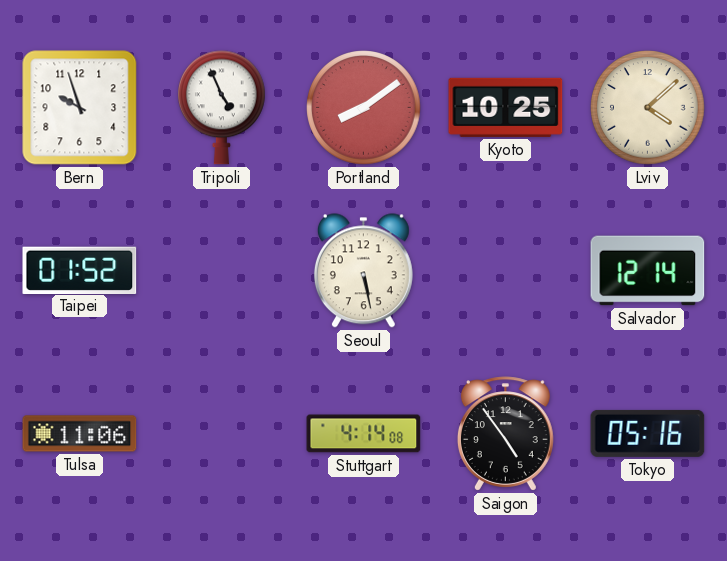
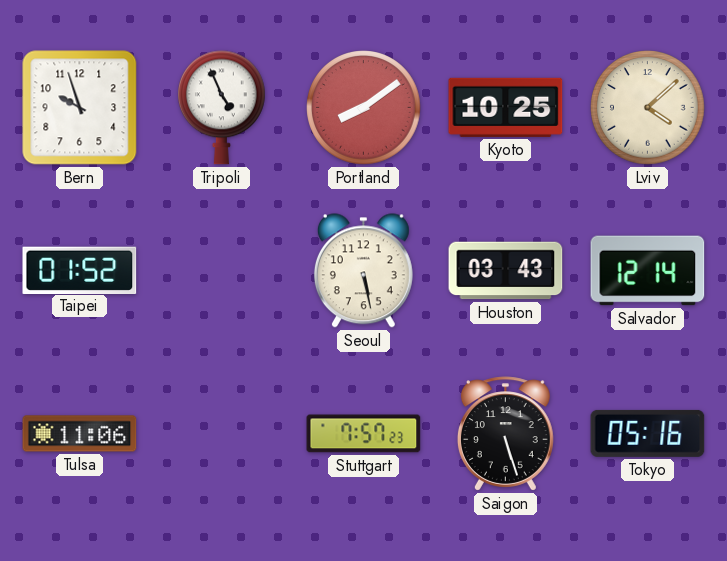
Houston: none -> 03:43
Stuttgart: 4:14 -> 7:57
Saigon: 4:54 -> 5:27
